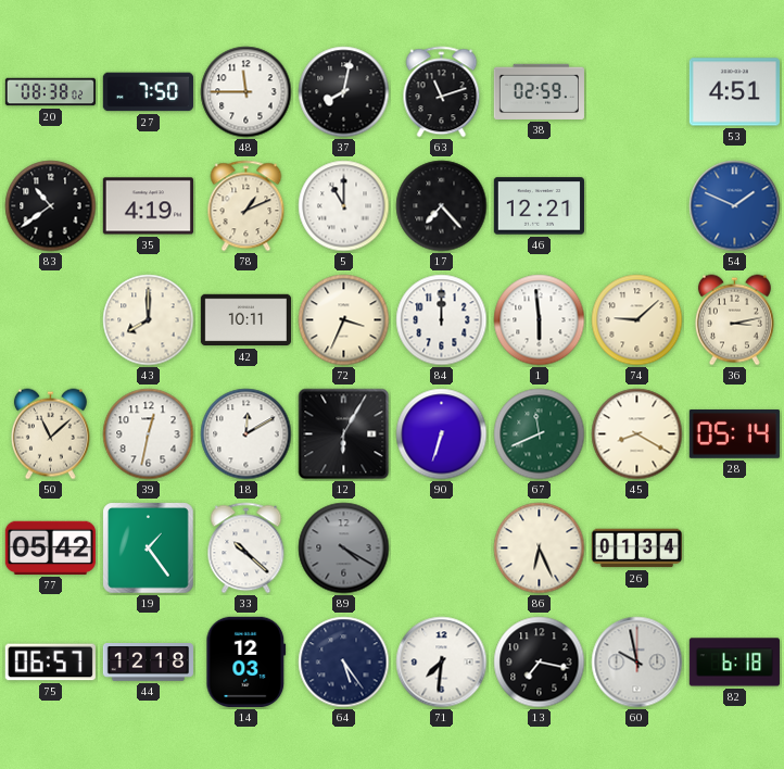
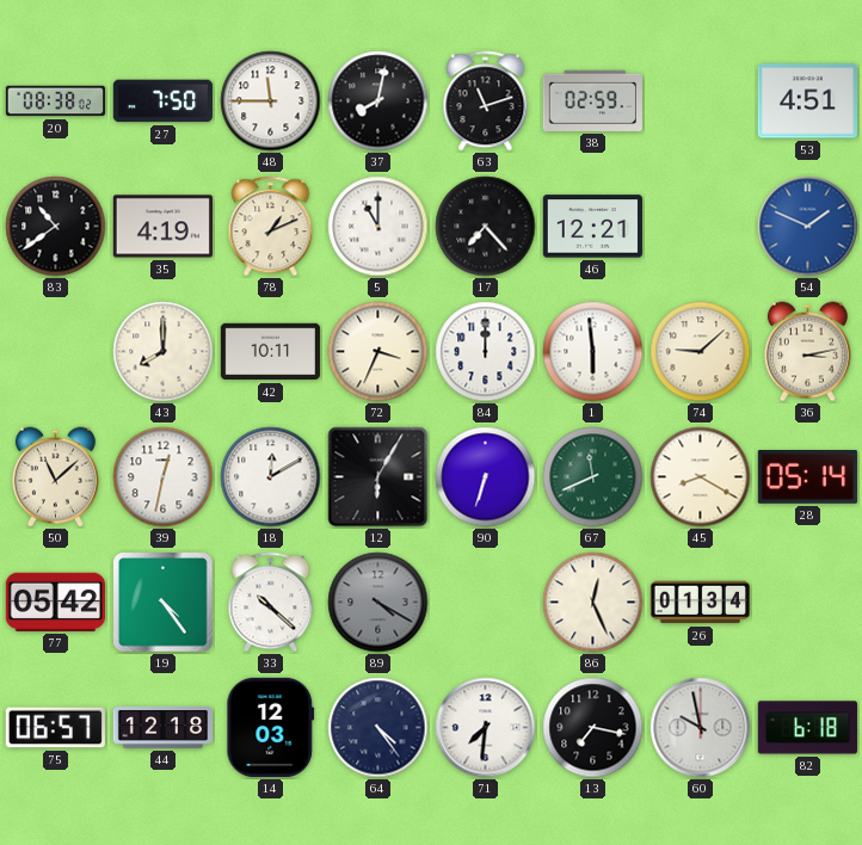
19: 1:24 -> 4:24
86: 6:26 -> 12:26
64: 5:24 -> 4:24
